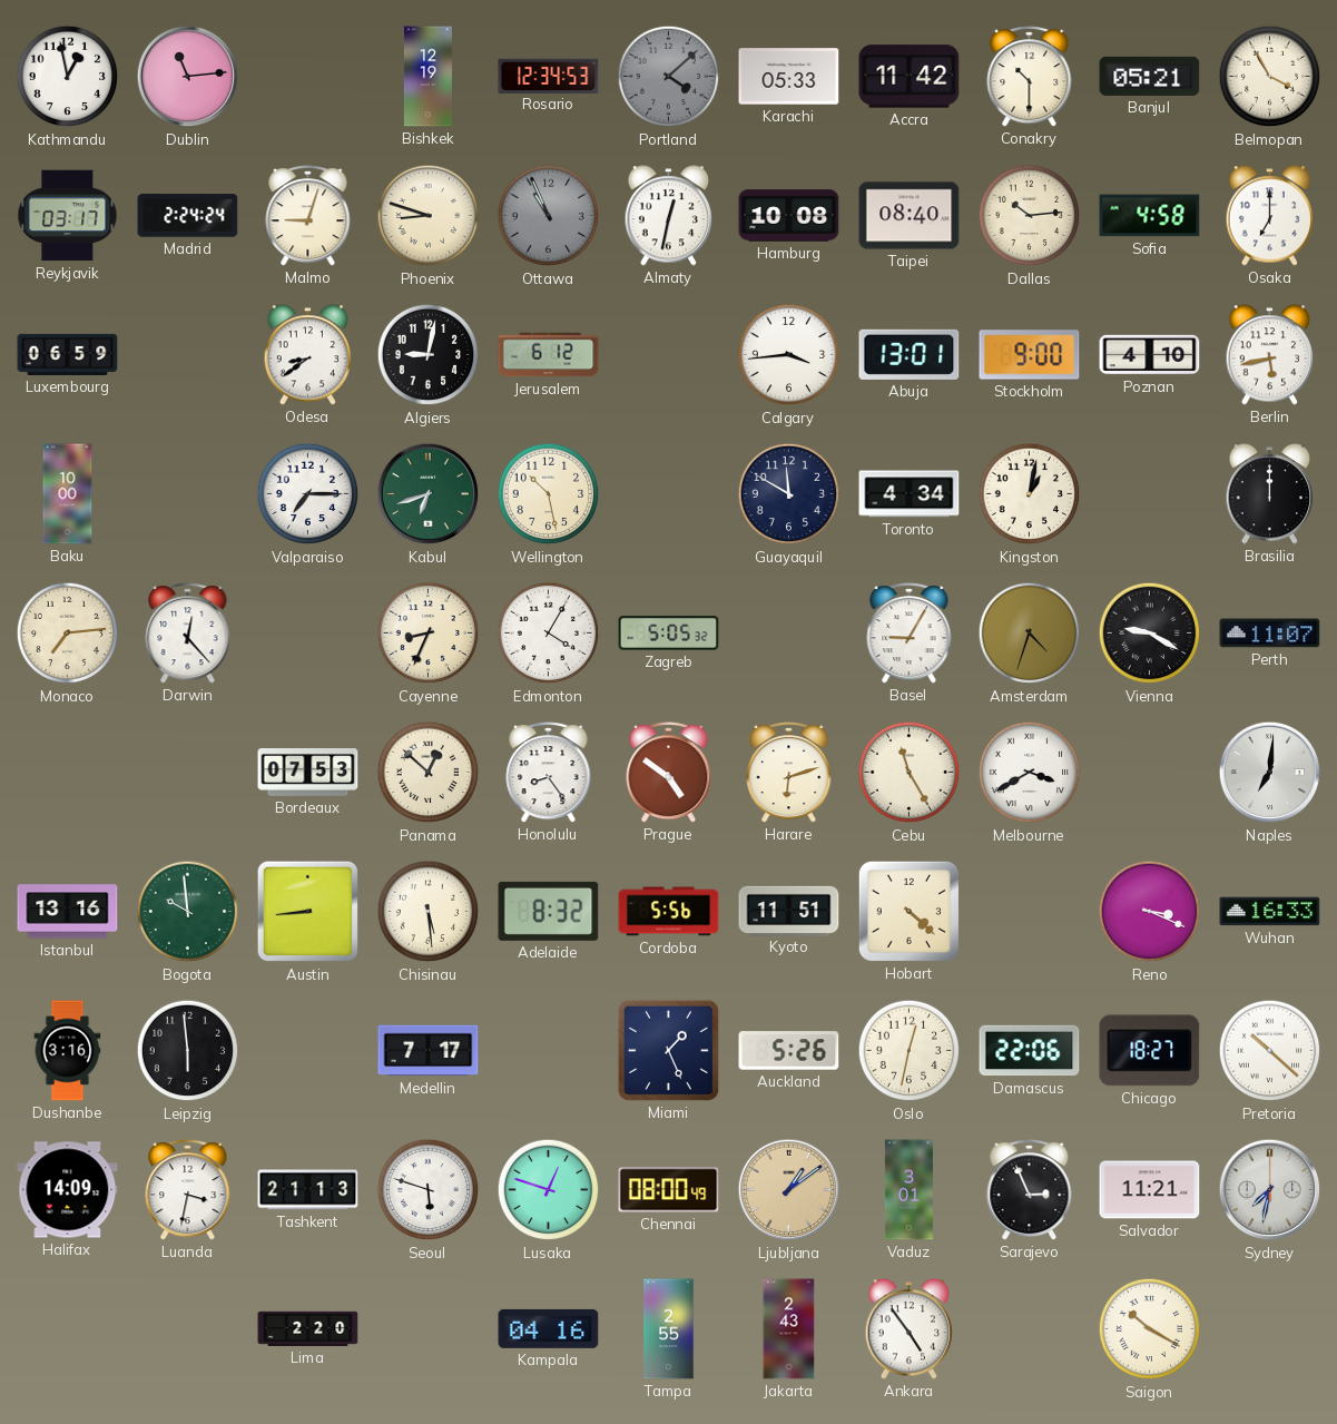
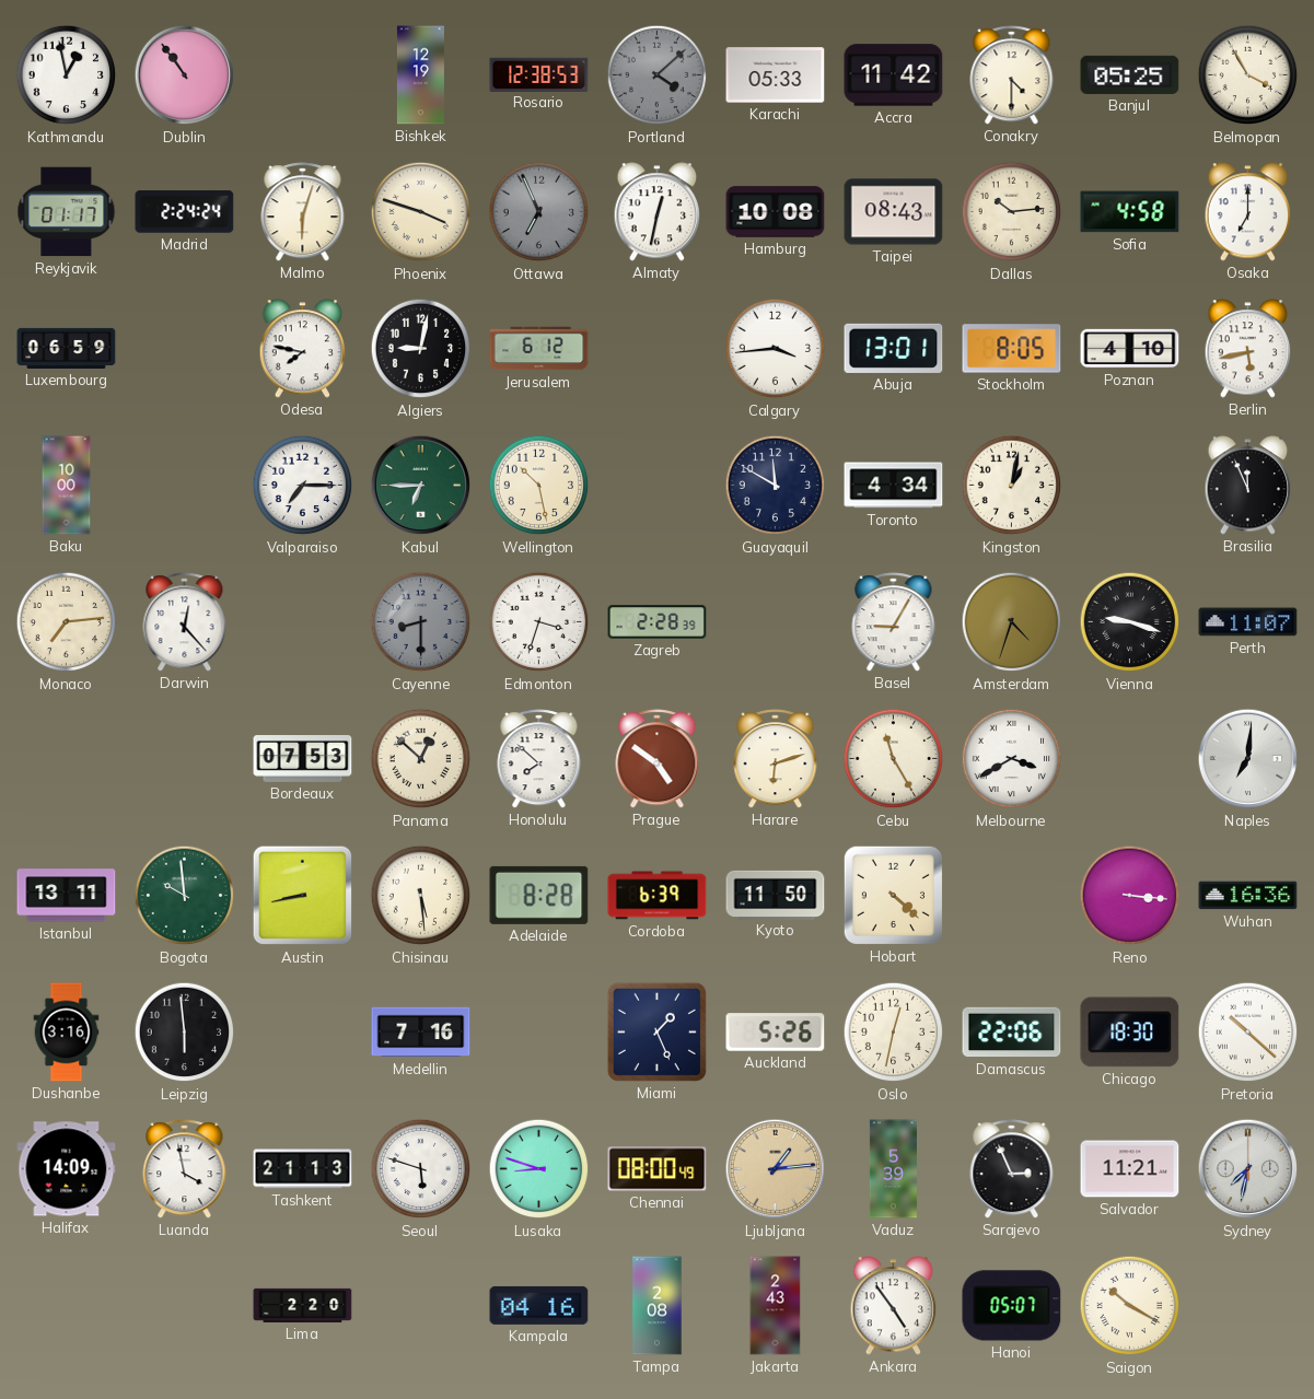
Dublin: 11:14 -> 10:54
Rosario: 12:34 -> 12:38
Conakry: 10:30 -> 4:30
Banjul: 05:21 -> 05:25
Reykjavik: 03:17 -> 01:17
Malmo: 9:03 -> 6:03
Phoenix: 8:48 -> 3:48
Ottawa: 10:56 -> 6:56
Taipei: 08:40 -> 08:43
Odesa: 8:39 -> 7:47
Stockholm: 9:00 -> 8:05
Kabul: 6:42 -> 6:45
Brasilia: 12:00 -> 11:56
Cayenne: 8:34 -> 8:30
Cayenne dial: cream -> grey
Edmonton: 4:05 -> 3:33
Zagreb: 5:05 -> 2:28
Vienna: 9:20 -> 9:18
Honolulu: 8:24 -> 7:52
Istanbul: 13:16 -> 13:11
Austin: 8:44 -> 8:43
Adelaide: 8:32 -> 8:28
Cordoba: 5:56 -> 6:39
Kyoto: 11:51 -> 11:50
Reno: 3:19 -> 3:16
Wuhan: 16:33 -> 16:36
Medellin: 7:17 -> 7:16
Chicago: 18:27 -> 18:30
Luanda: 3:32 -> 3:58
Lusaka: 12:48 -> 8:48
Ljubljana: 1:09 -> 1:14
Vaduz: 3:01 -> 5:39
Tampa: 2:55 -> 2:08
Hanoi: none -> 05:07
